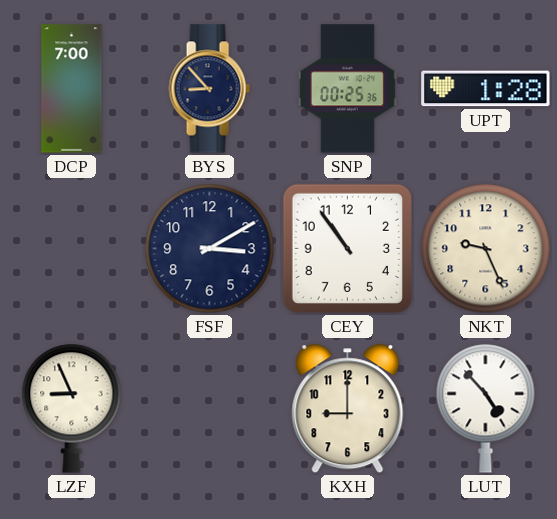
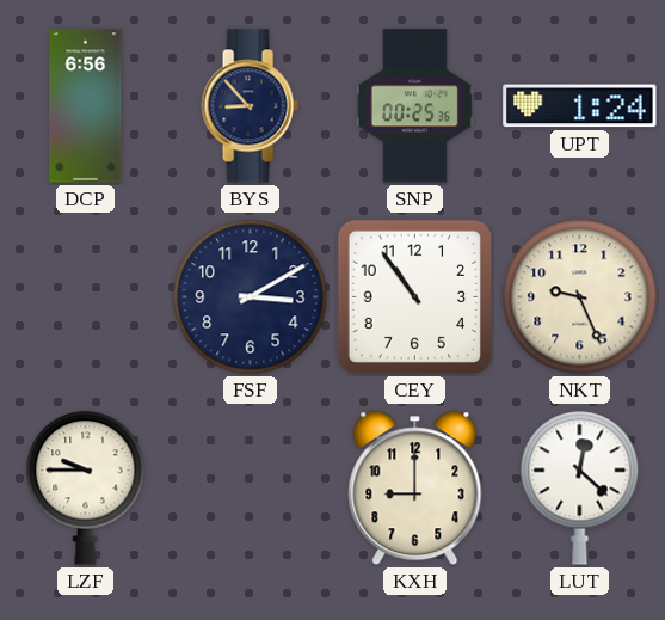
DCP: 7:00 -> 6:56
UPT: 1:28 -> 1:24
LZF: 8:56 -> 9:45
LUT: 4:53 -> 12:22
